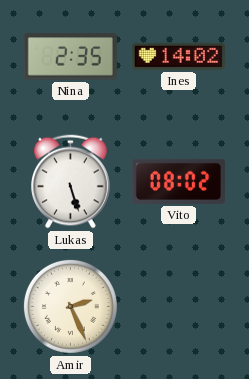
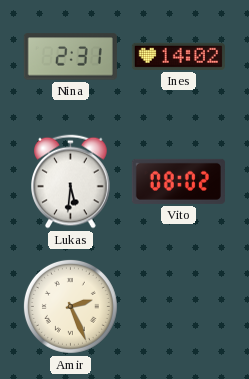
Nina: 2:35 -> 2:31
Lukas: 5:27 -> 5:31
